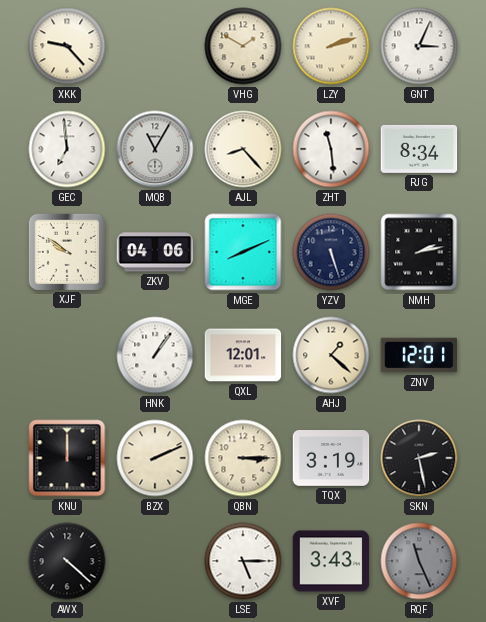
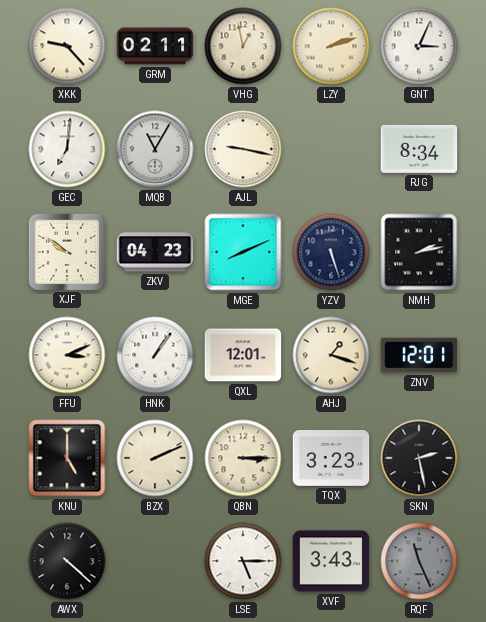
GRM: none -> 02:11
VHG: 1:50 -> 12:58
GEC: 6:59 -> 7:01
AJL: 8:23 -> 9:17
ZHT: 11:29 -> none
ZKV: 04:06 -> 04:23
FFU: none -> 3:11
AHJ: 1:22 -> 1:18
KNU: 12:00 -> 5:00
TQX: 3:19 -> 3:23
